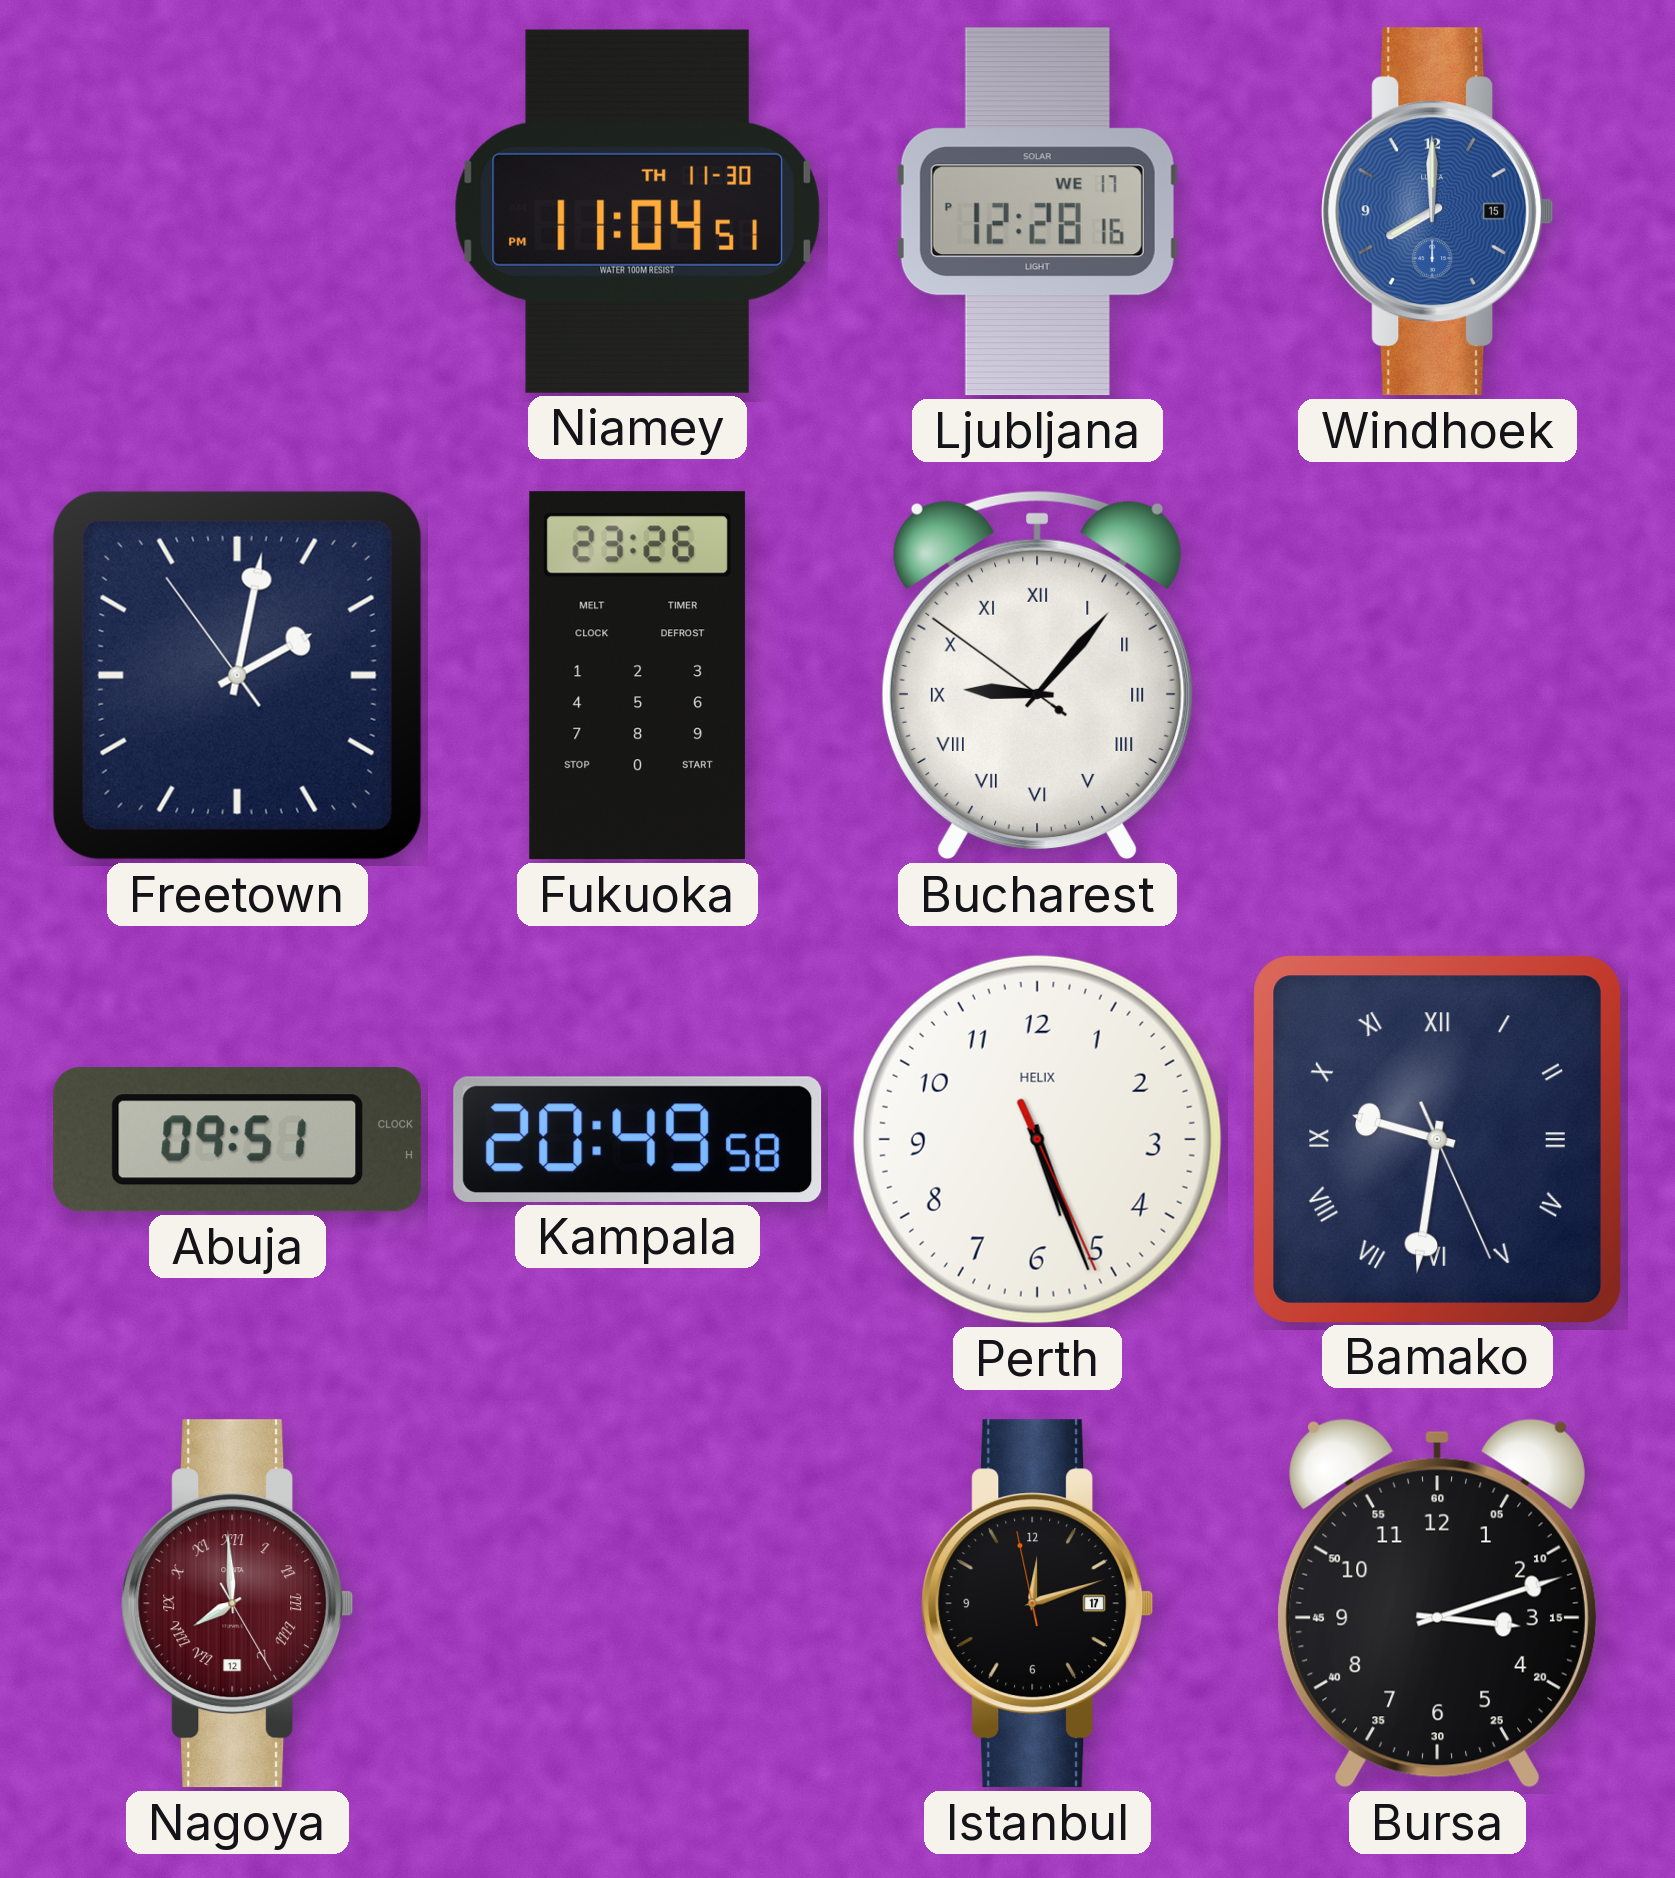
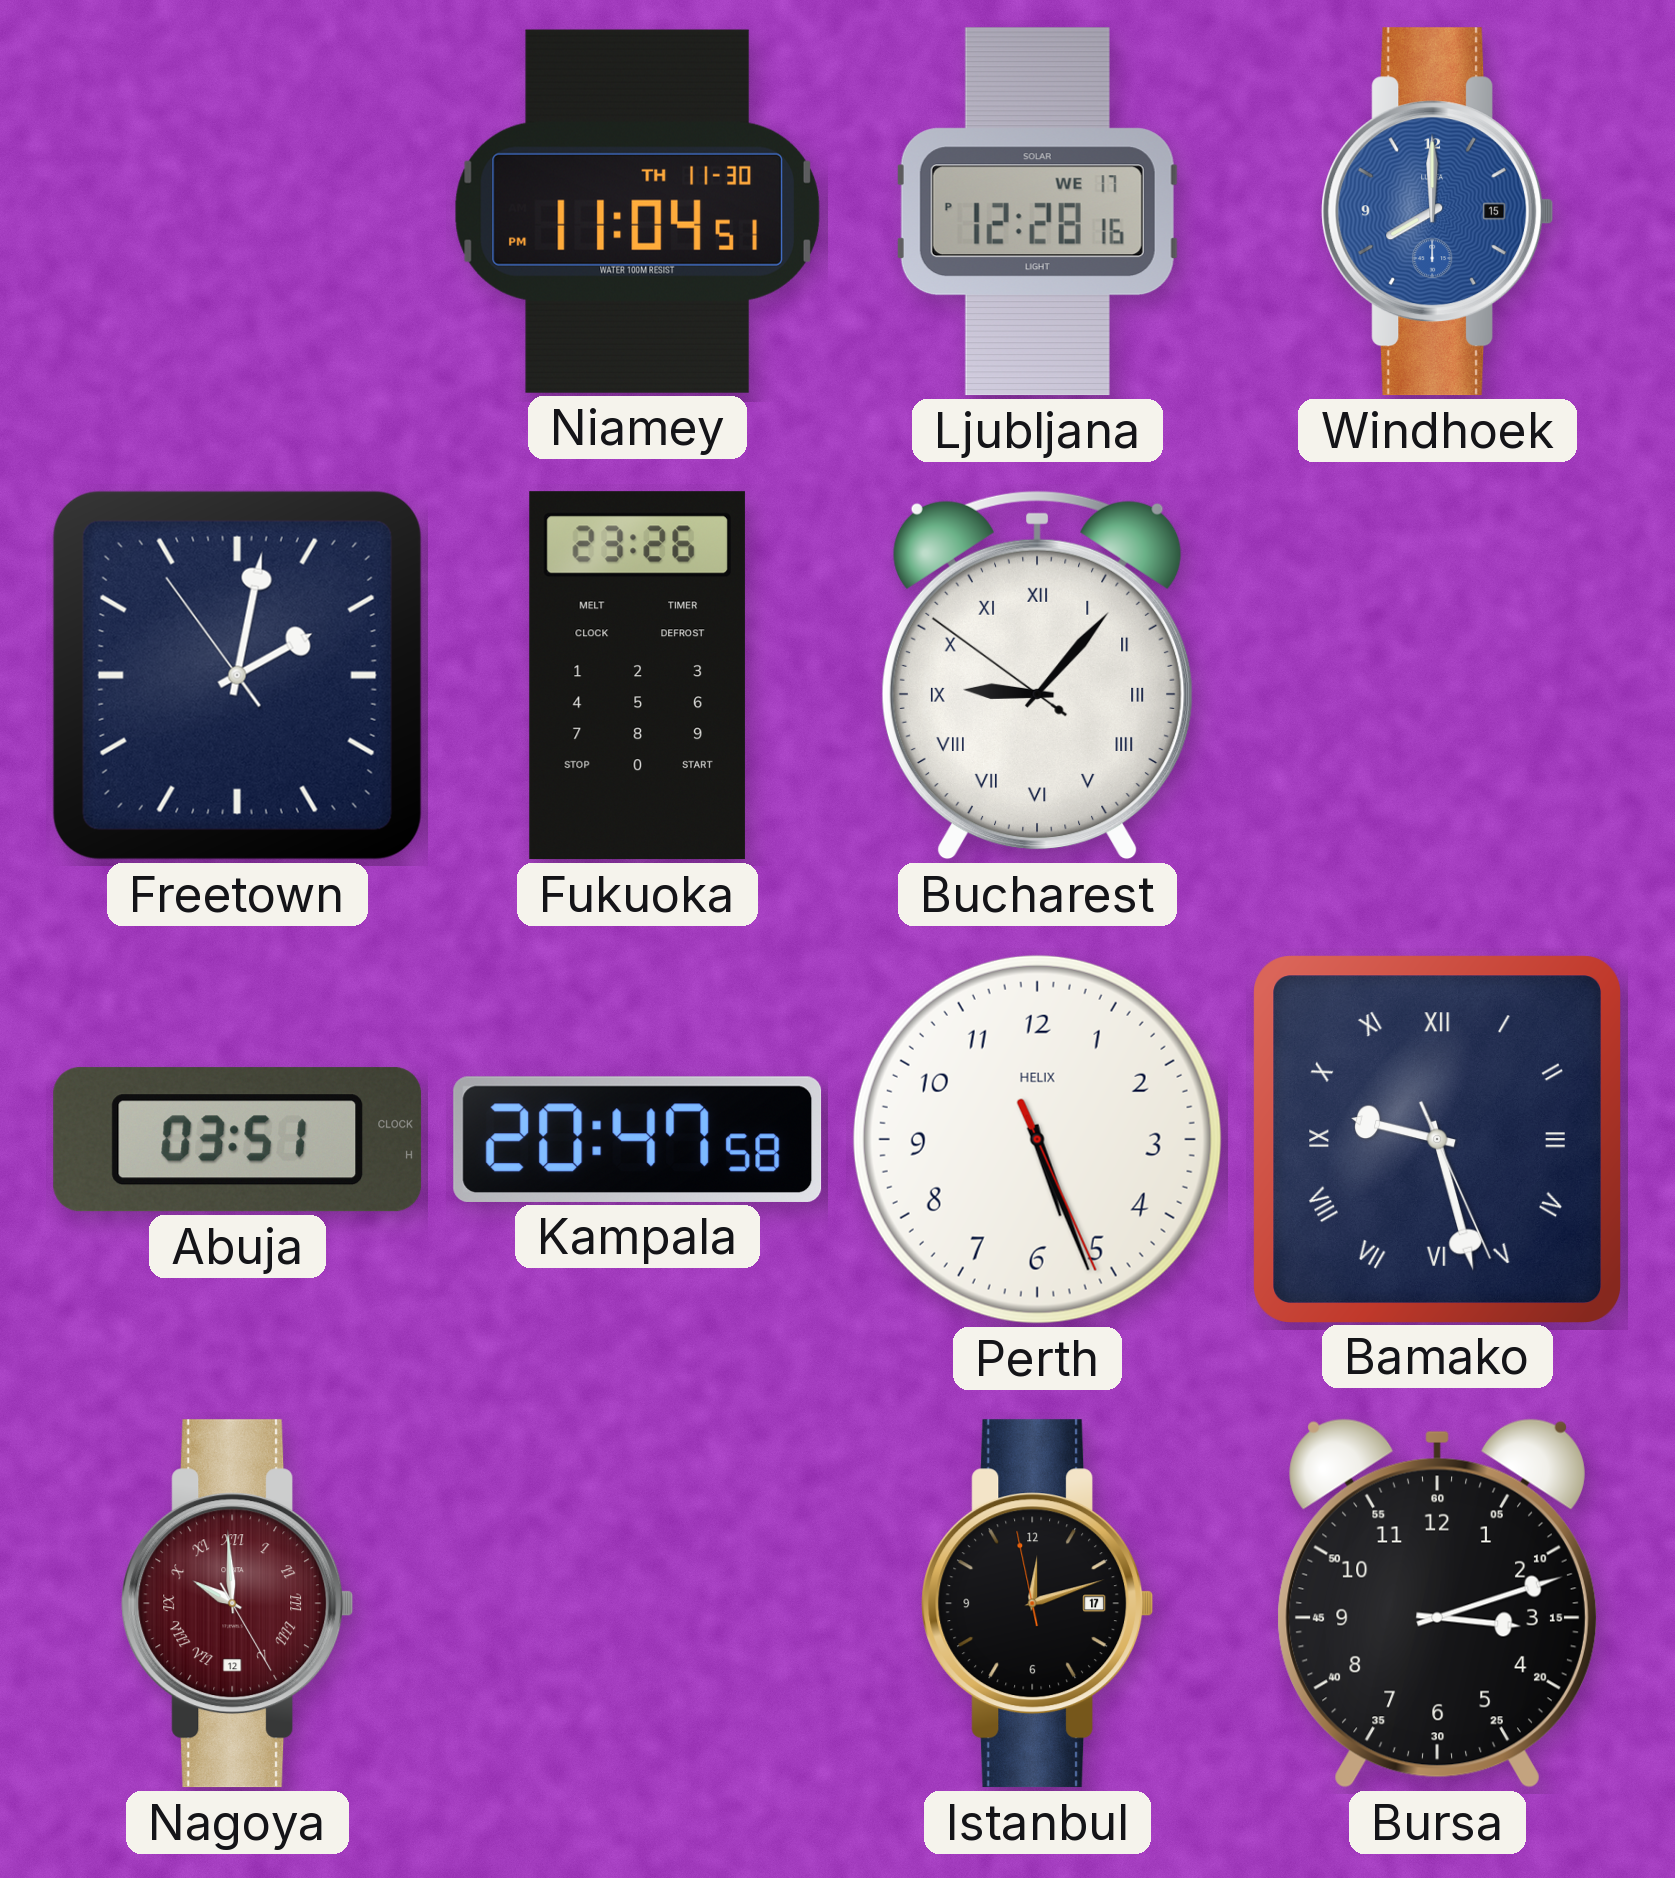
Abuja: 09:51 -> 03:51
Kampala: 20:49 -> 20:47
Bamako: 9:31 -> 9:27
Nagoya: 7:59 -> 9:59
